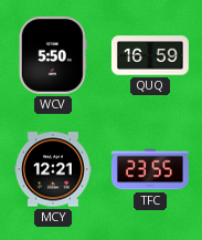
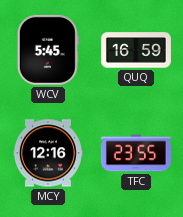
WCV: 5:50 -> 5:45
MCY: 12:21 -> 12:16
